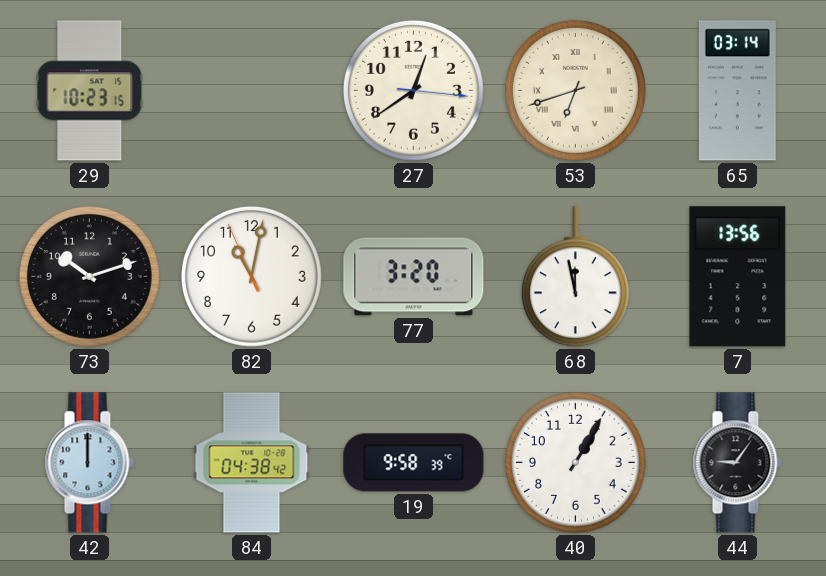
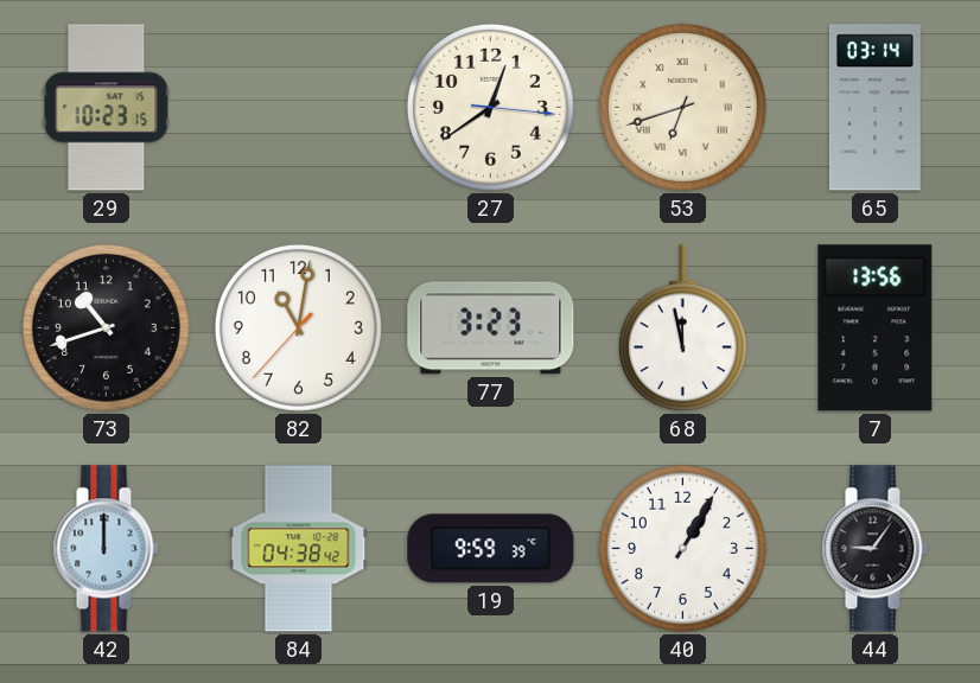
73: 10:12 -> 10:42
82: 11:01:56 -> 11:01:37
77: 3:20 -> 3:23
19: 9:58 -> 9:59
